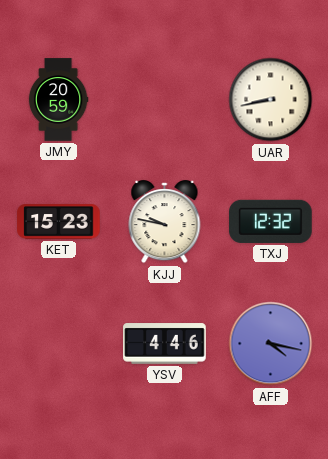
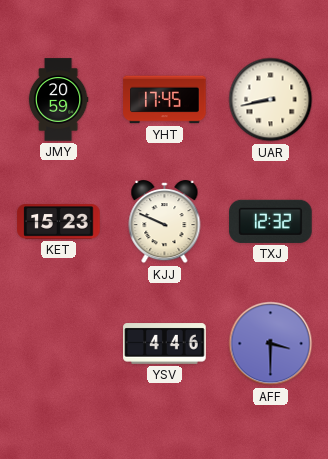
YHT: none -> 17:45
KJJ: 9:47 -> 9:49
AFF: 4:17 -> 3:30
